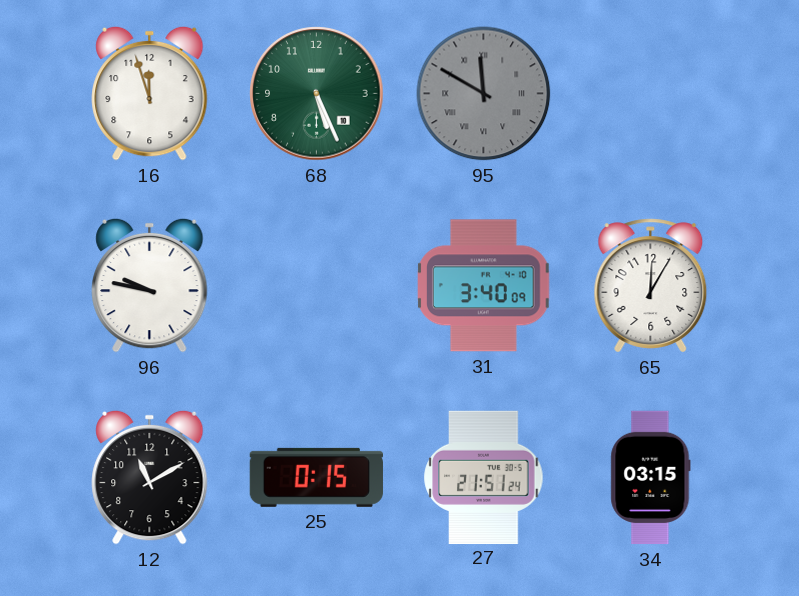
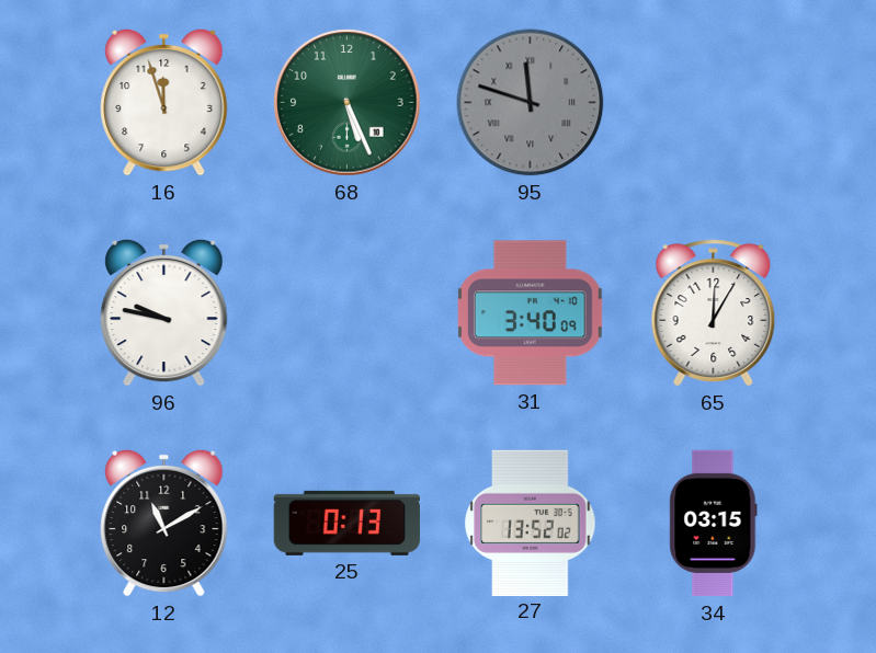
95: 11:50 -> 11:48
25: 0:15 -> 0:13
27: 21:51 -> 13:52
